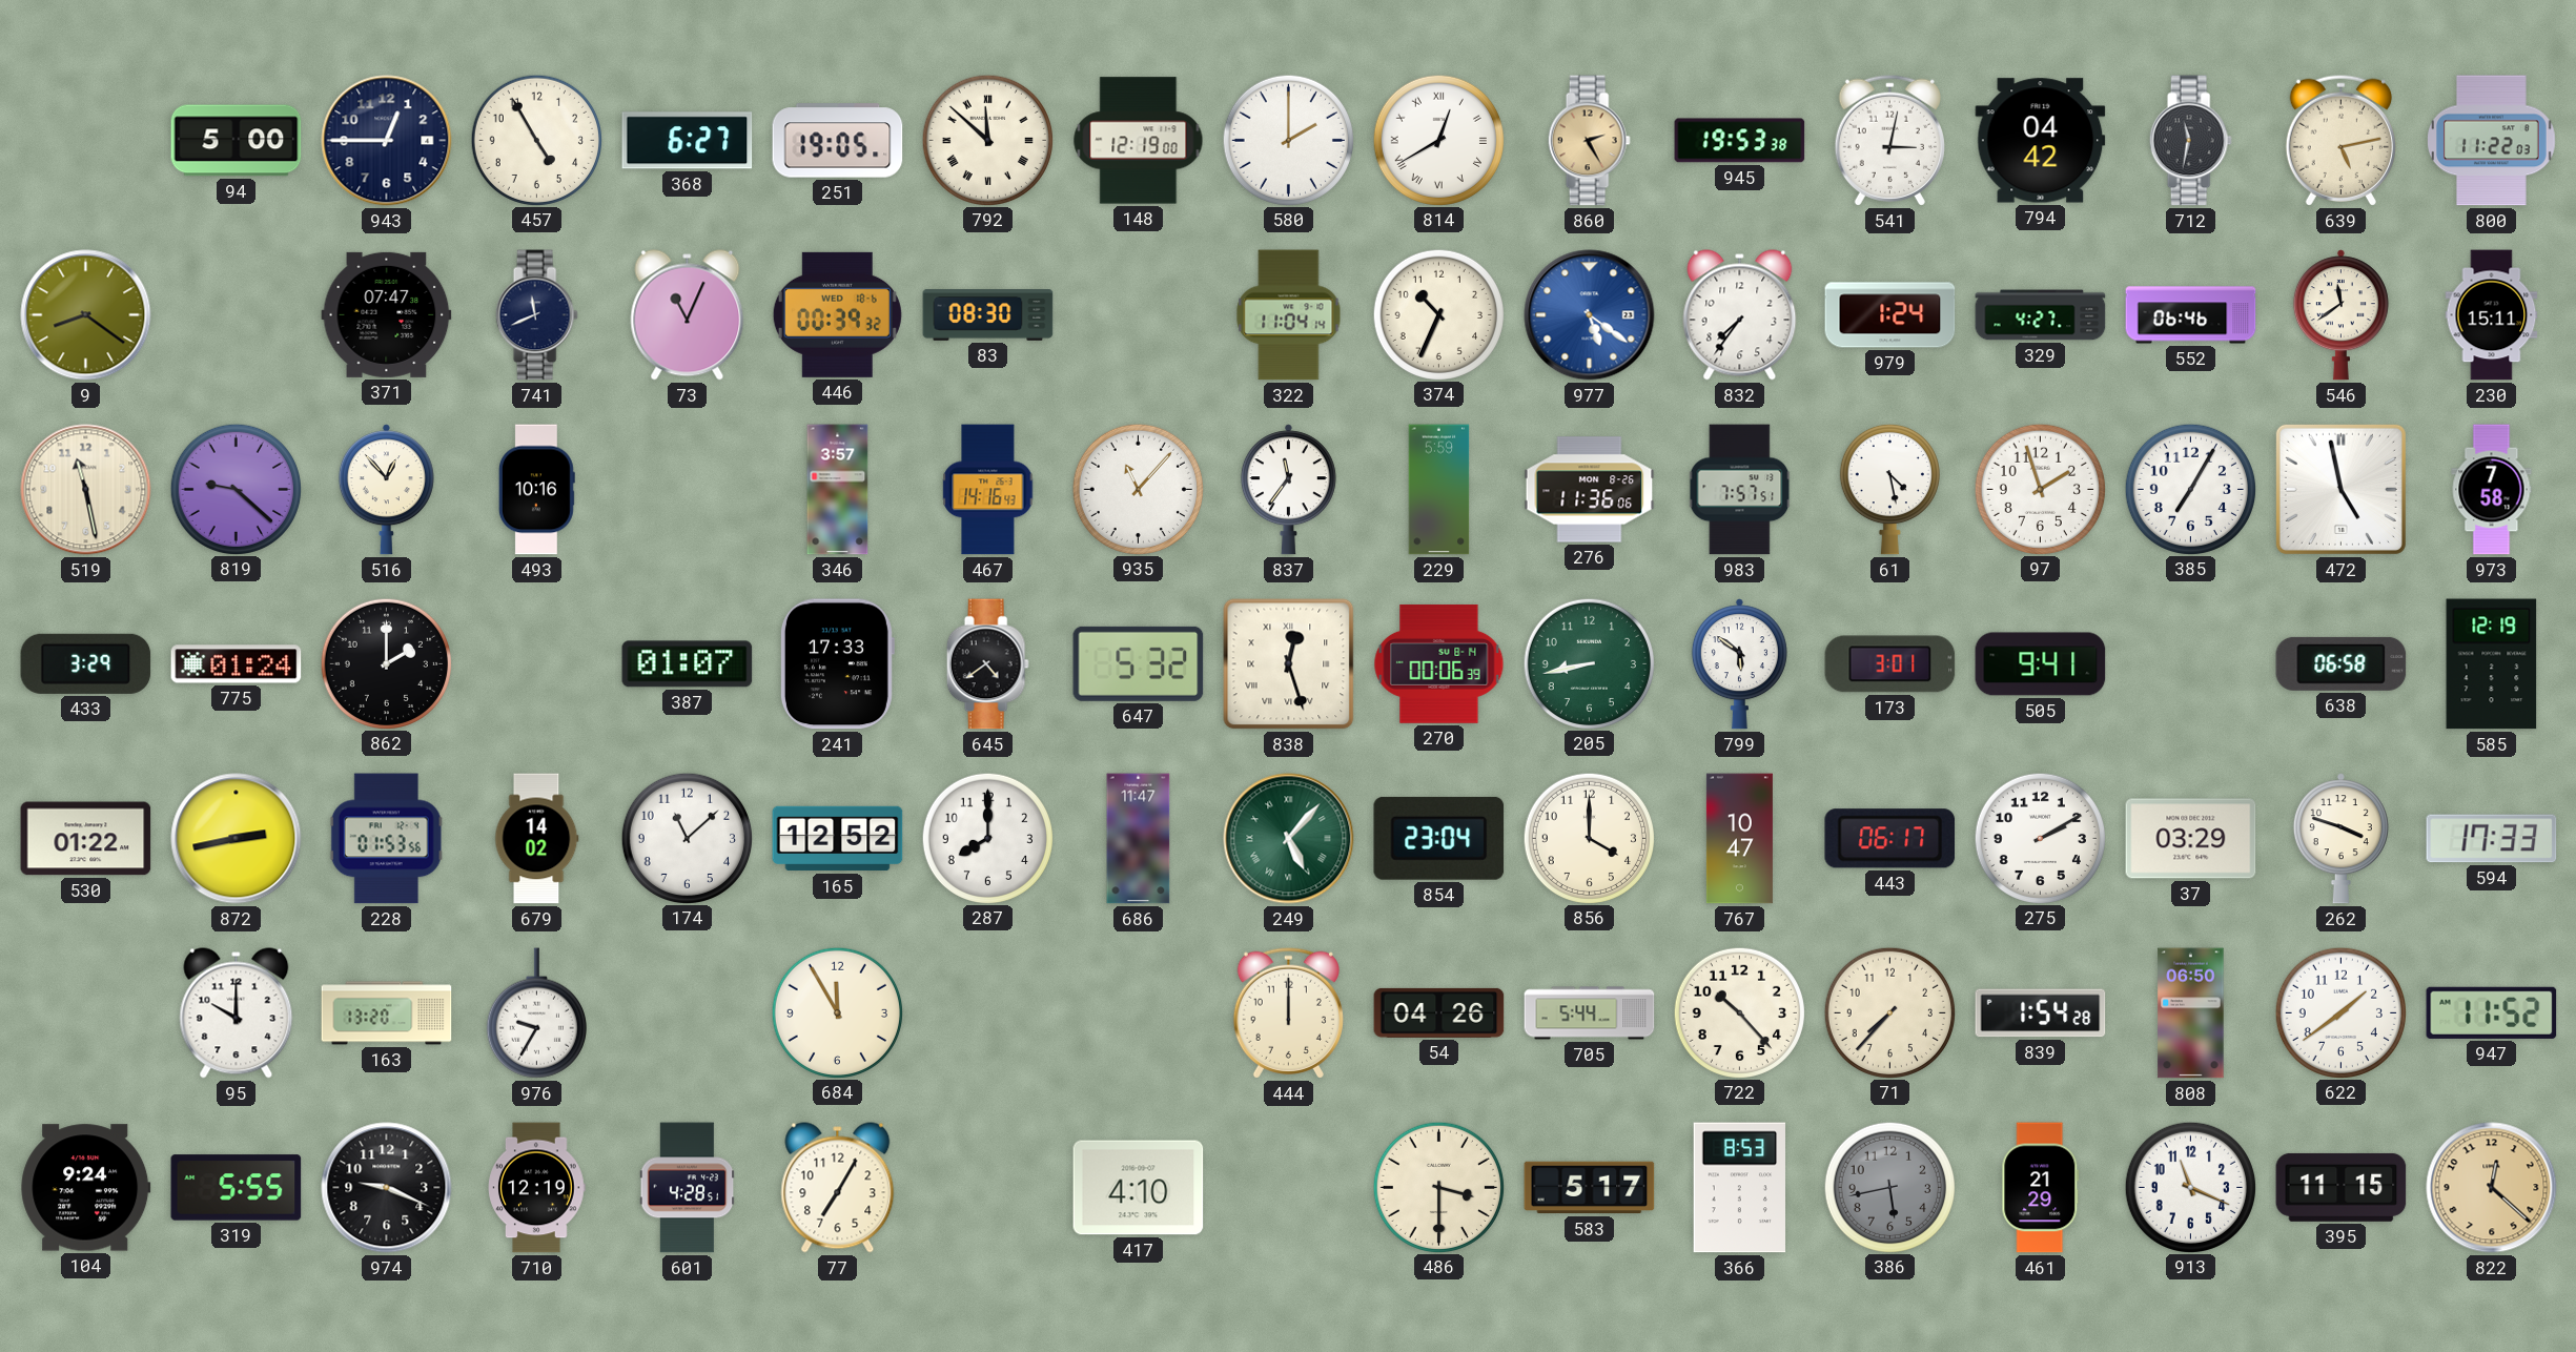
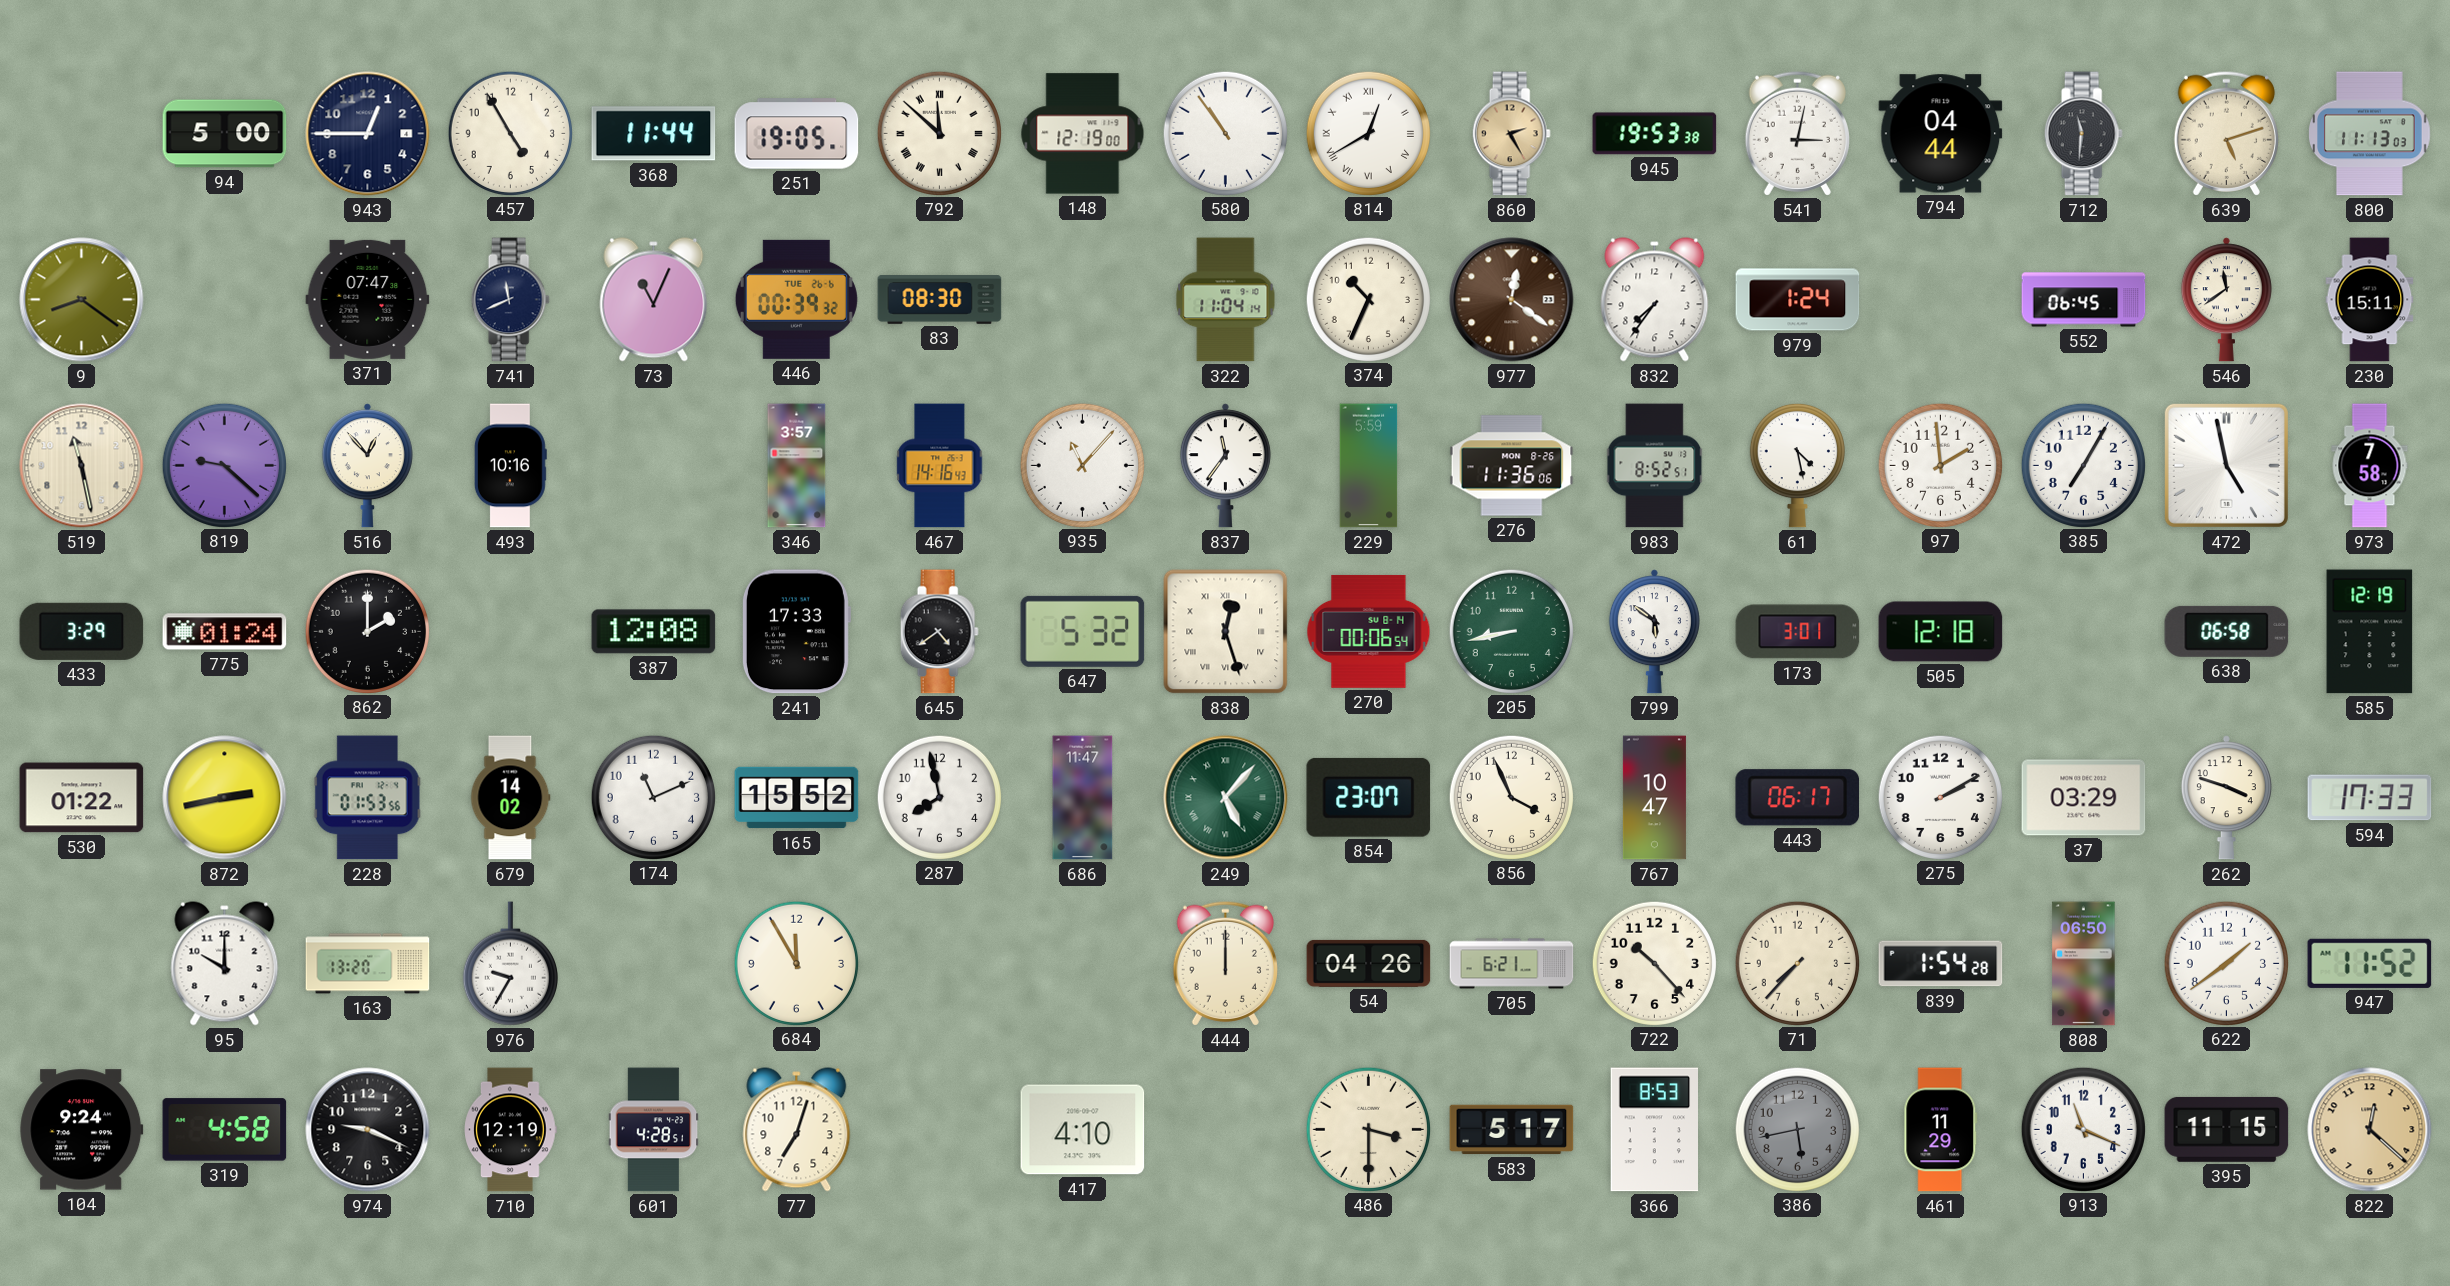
368: 6:27 -> 11:44
580: 2:00 -> 10:54
794: 04:42 -> 04:44
712: 11:32 -> 11:31
639: 5:13 -> 5:12
800: 11:22 -> 11:13
446 date: WED 18-6 -> TUE 26-6
977: 5:21 -> 12:21
977 dial: blue -> brown
329: 4:27 -> none
552: 06:46 -> 06:45
983: 7:57 -> 8:52
97: 1:57 -> 1:59
387: 01:07 -> 12:08
270: 00:06:39 -> 00:06:54
505: 9:41 -> 12:18
174: 11:08 -> 11:11
165: 12:52 -> 15:52
287: 8:00 -> 7:58
854: 23:04 -> 23:07
856: 4:00 -> 3:56
705: 5:44 -> 6:21
319: 5:55 -> 4:58
77: 7:05 -> 7:03
461: 21:29 -> 11:29
